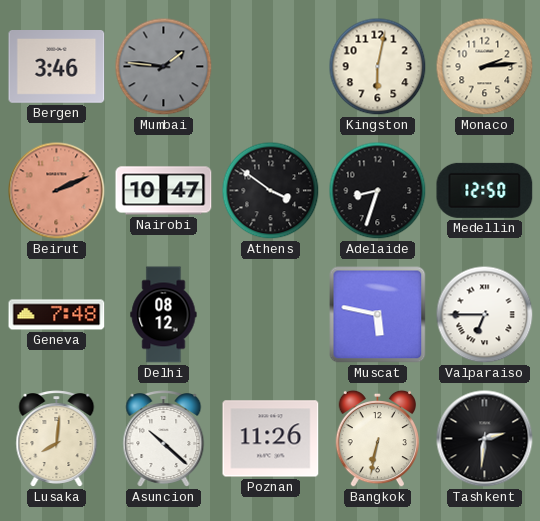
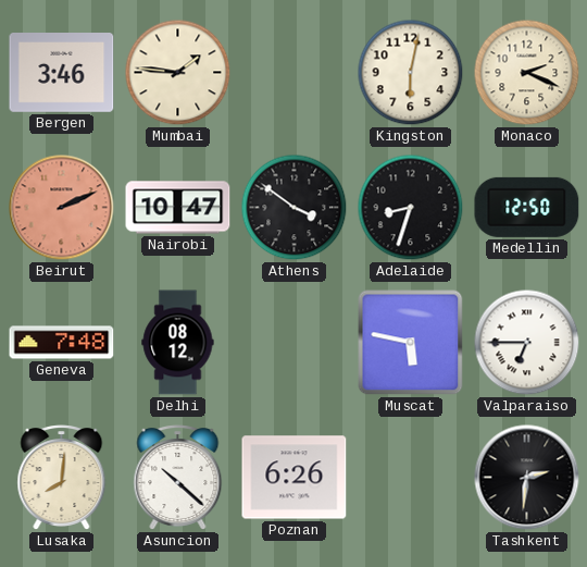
Mumbai dial: grey -> cream
Monaco: 2:14 -> 2:19
Poznan: 11:26 -> 6:26
Bangkok: 6:32 -> none
